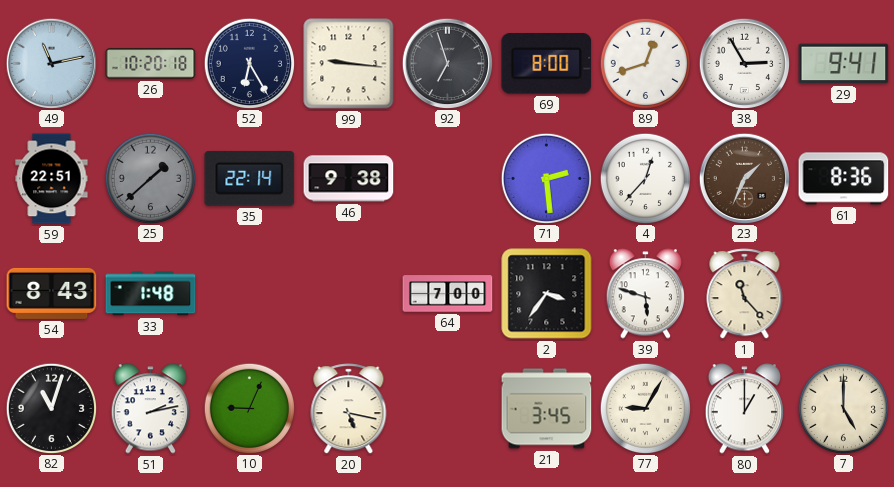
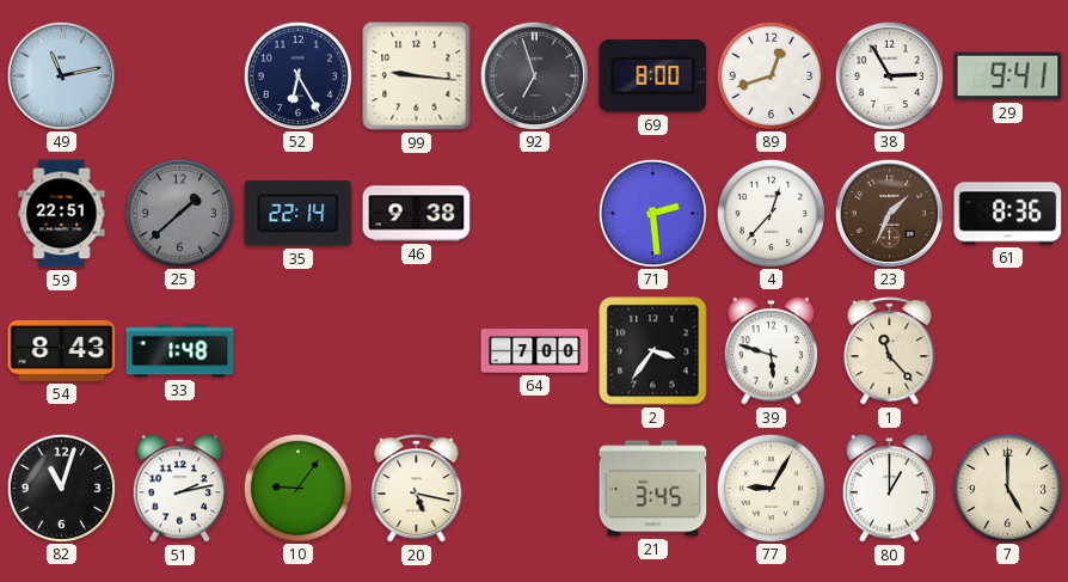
26: 10:20 -> none
10: 9:04 -> 9:06
